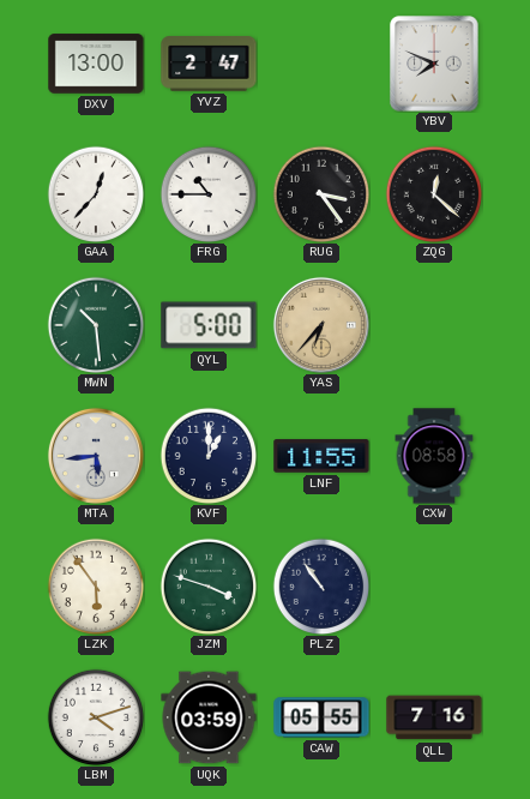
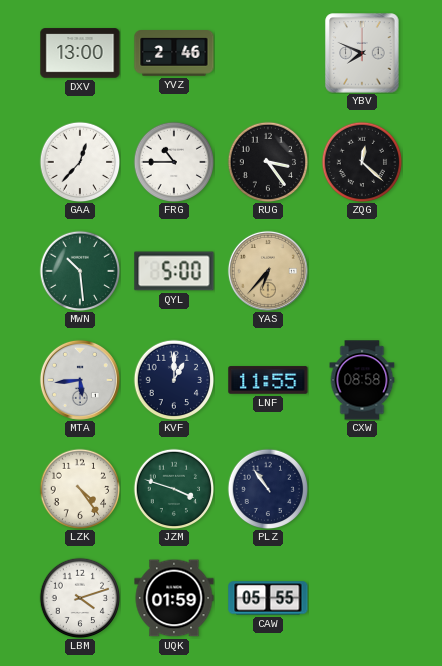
YVZ: 2:47 -> 2:46
LZK: 5:54 -> 4:24
UQK: 03:59 -> 01:59
QLL: 7:16 -> none
